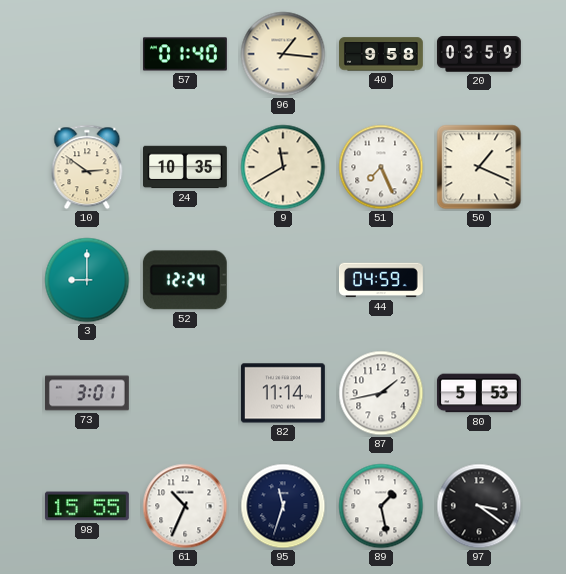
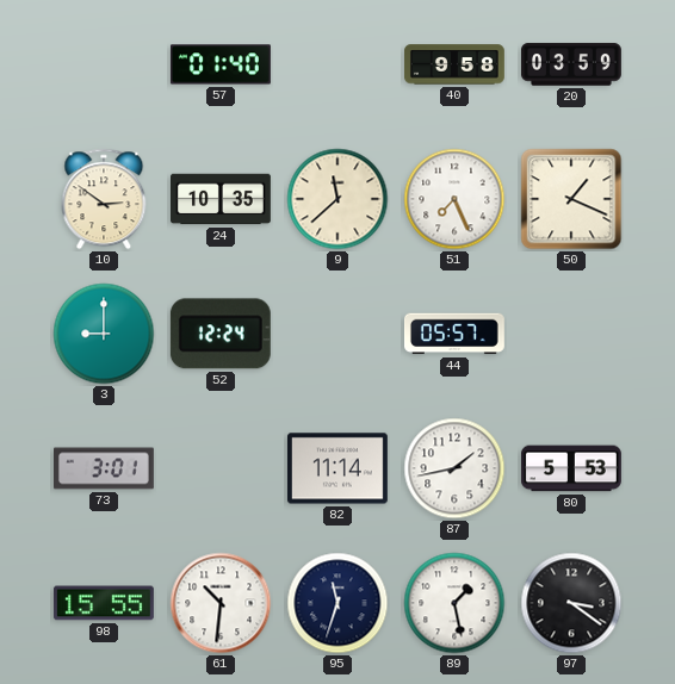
96: 1:16 -> none
9: 11:40 -> 11:38
44: 04:59 -> 05:57
61: 10:34 -> 10:31
